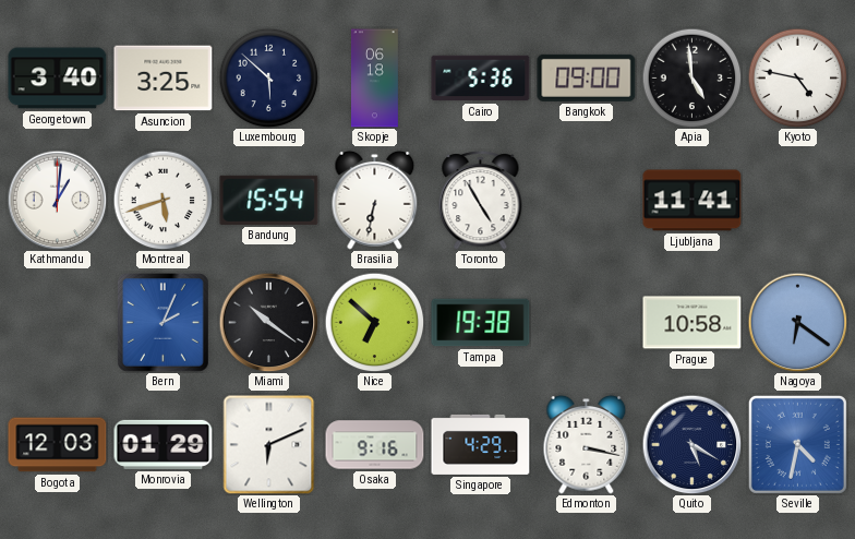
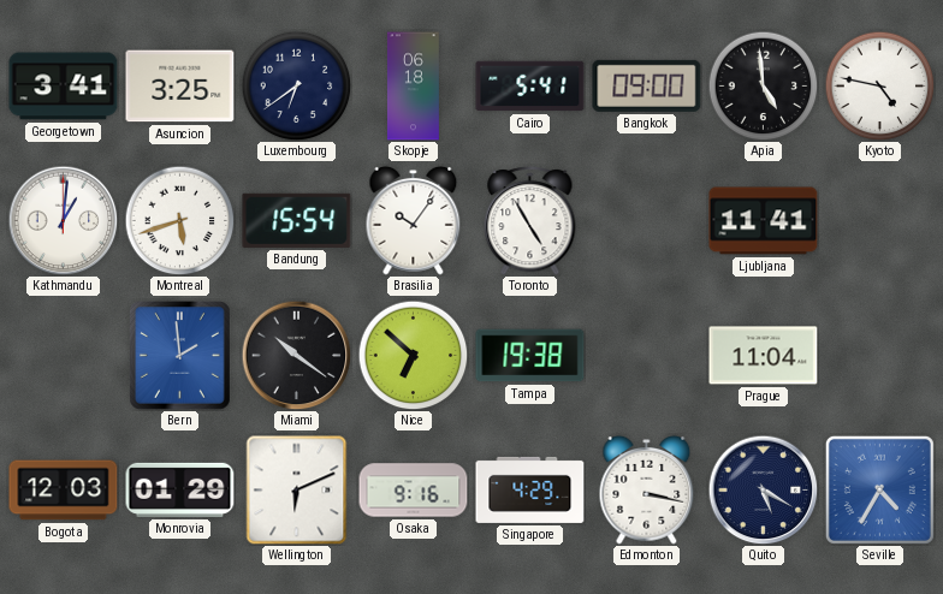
Georgetown: 3:40 -> 3:41
Luxembourg: 5:52 -> 6:39
Cairo: 5:36 -> 5:41
Brasilia: 6:32 -> 10:06
Bern: 2:04 -> 1:59
Prague: 10:58 -> 11:04
Nagoya: 6:21 -> none
Seville: 4:32 -> 4:35
